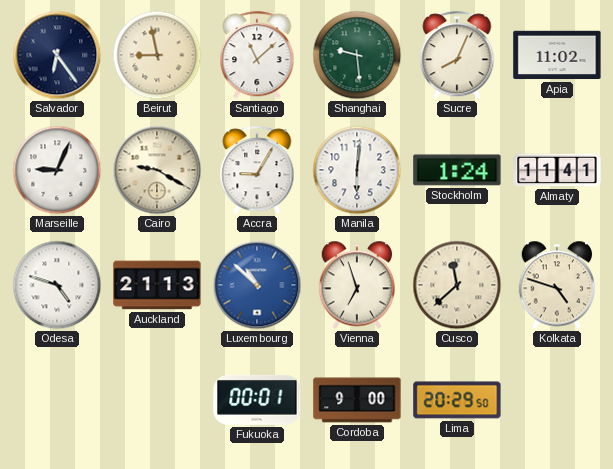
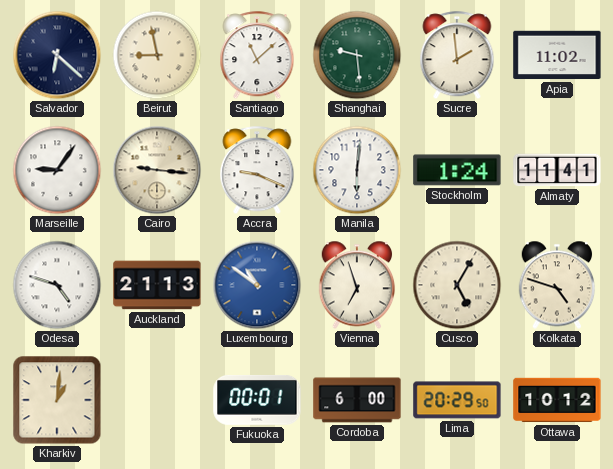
Salvador: 6:24 -> 6:22
Sucre: 8:04 -> 1:59
Marseille: 9:04 -> 9:06
Cairo: 9:20 -> 9:16
Accra: 9:05 -> 9:19
Luxembourg: 10:52 -> 10:51
Cusco: 11:38 -> 5:05
Kharkiv: none -> 1:01
Cordoba: 9:00 -> 6:00
Ottawa: none -> 10:12
